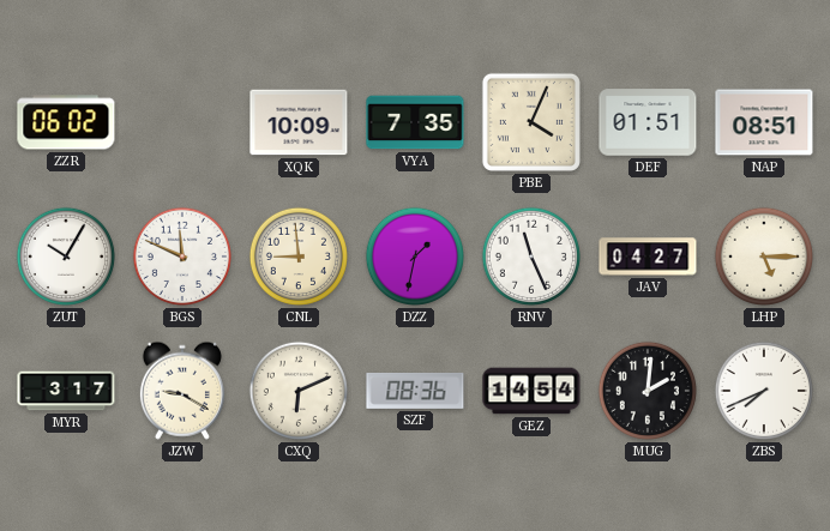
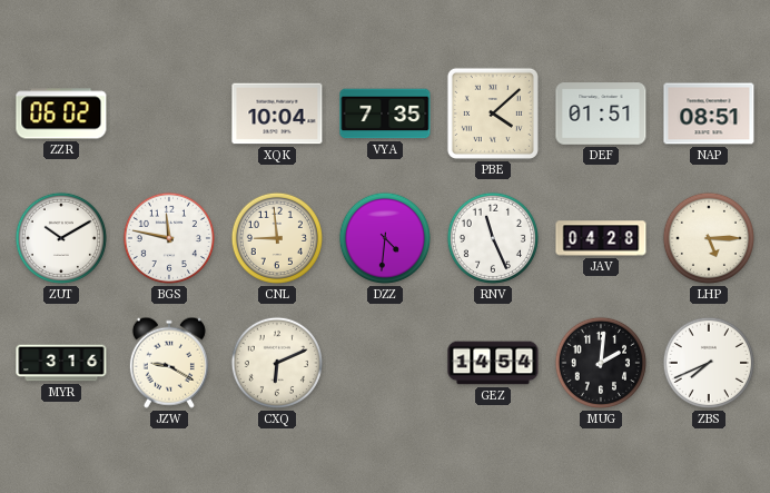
XQK: 10:09 -> 10:04
PBE: 4:04 -> 4:08
ZUT: 10:05 -> 10:10
BGS: 11:49 -> 11:47
DZZ: 1:32 -> 4:31
JAV: 04:27 -> 04:28
MYR: 3:17 -> 3:16
SZF: 08:36 -> none
